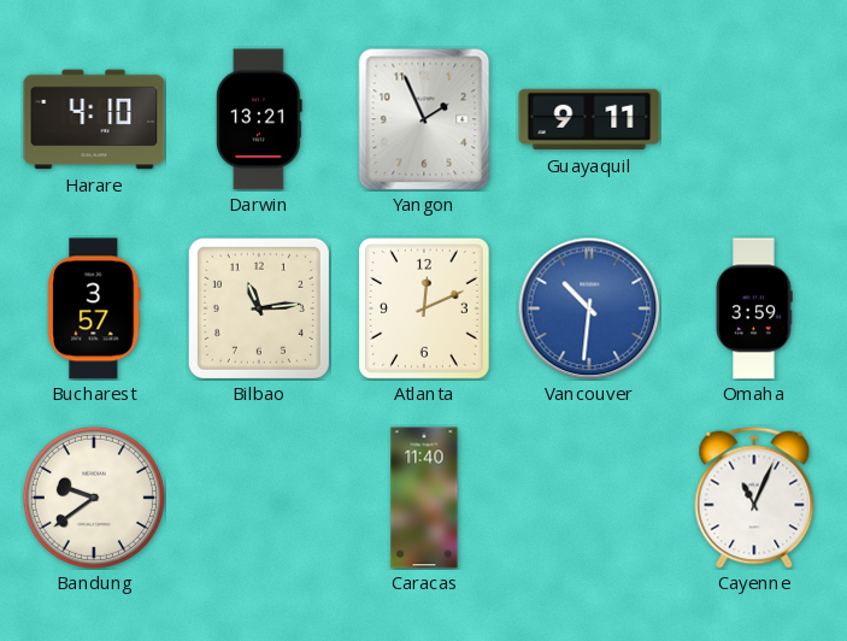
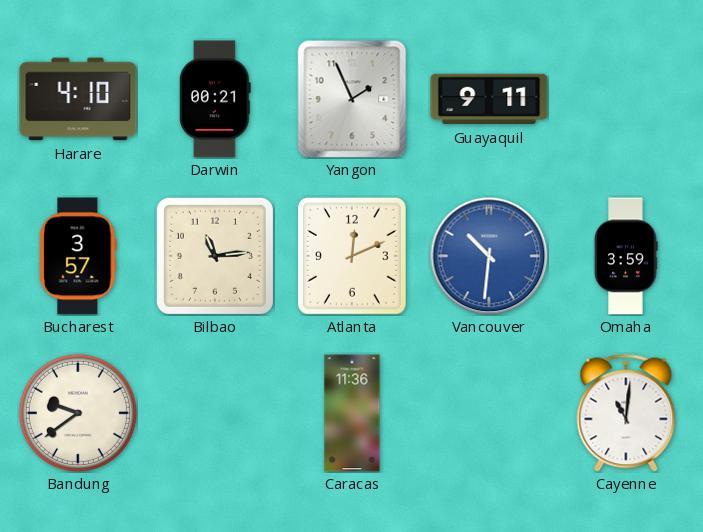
Darwin: 13:21 -> 00:21
Caracas: 11:40 -> 11:36
Cayenne: 11:04 -> 11:01
